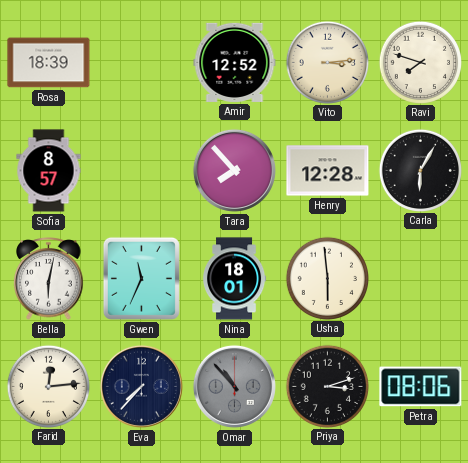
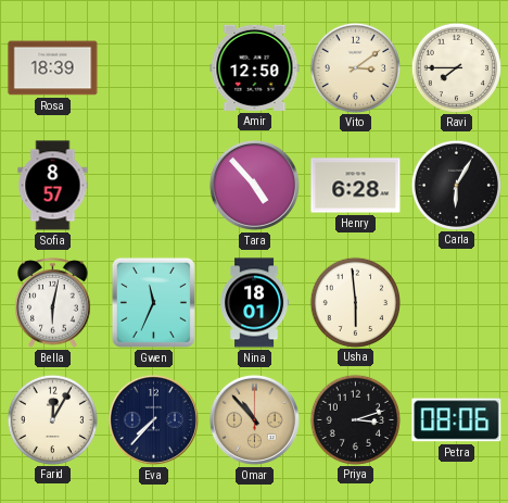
Amir: 12:52 -> 12:50
Vito: 3:14 -> 3:09
Ravi: 7:48 -> 7:45
Tara: 7:53 -> 4:53
Henry: 12:28 -> 6:28
Farid: 12:14 -> 12:05
Omar dial: grey -> champagne
